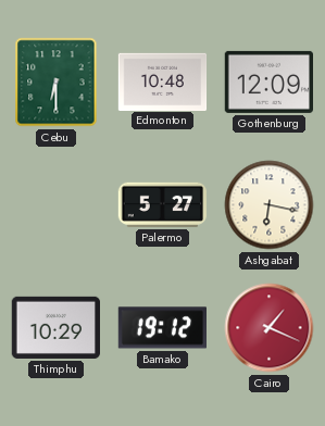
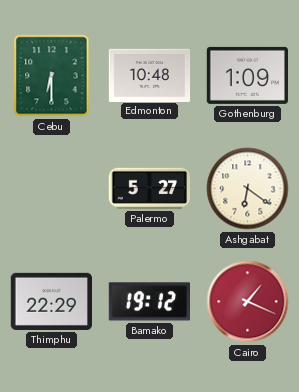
Gothenburg: 12:09 -> 1:09
Ashgabat: 6:17 -> 6:21
Thimphu: 10:29 -> 22:29
